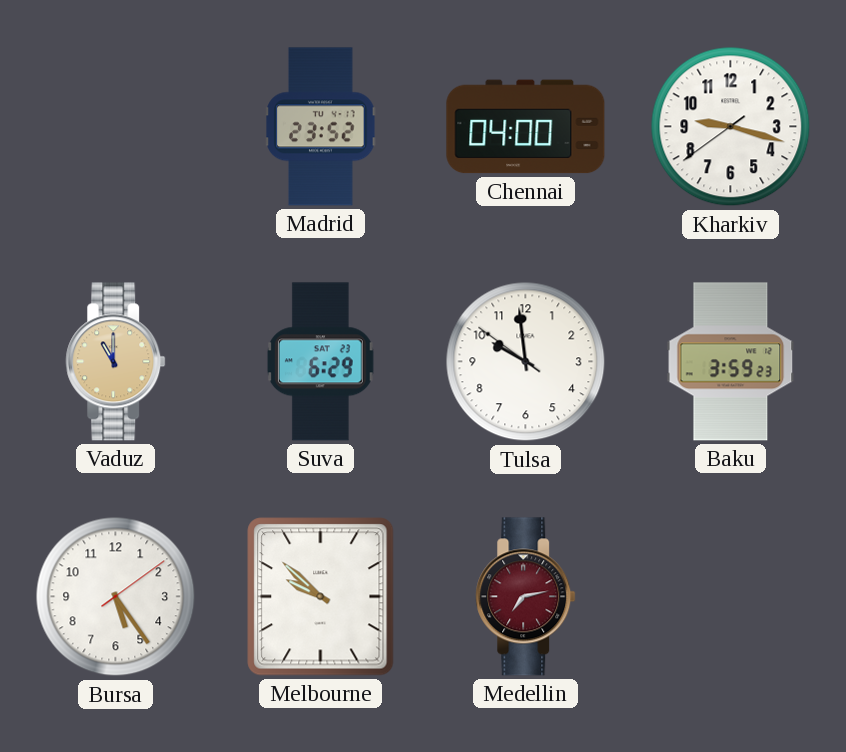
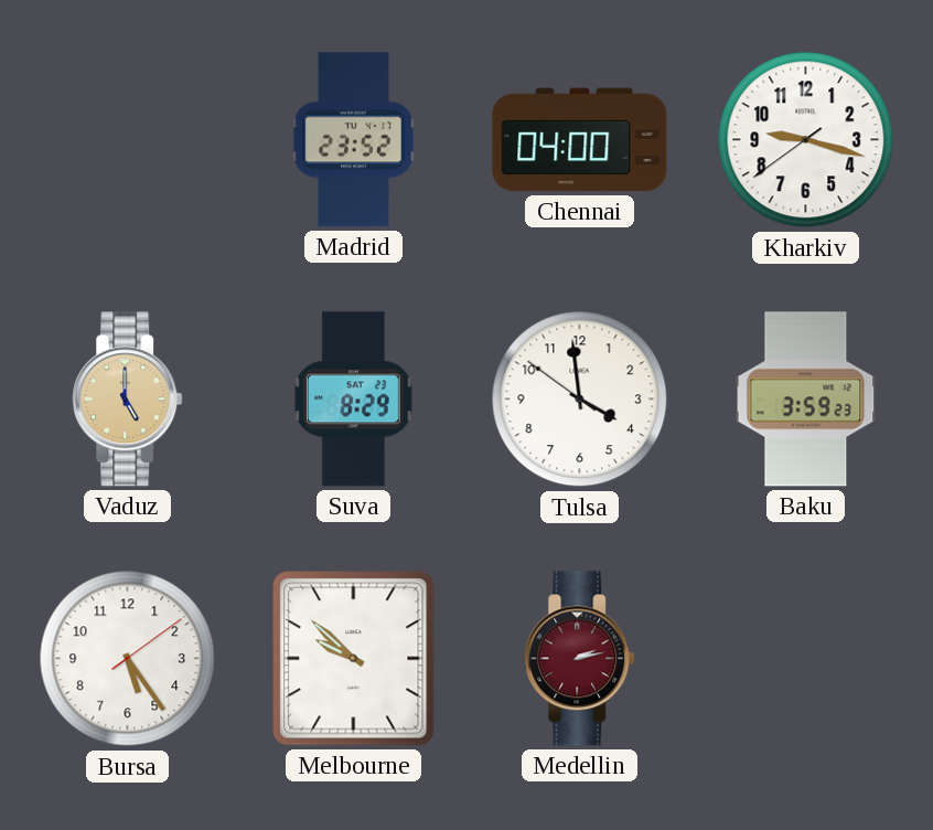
Vaduz: 11:00 -> 5:00
Suva: 6:29 -> 8:29
Tulsa: 9:58 -> 3:58
Medellin: 7:13 -> 2:13
